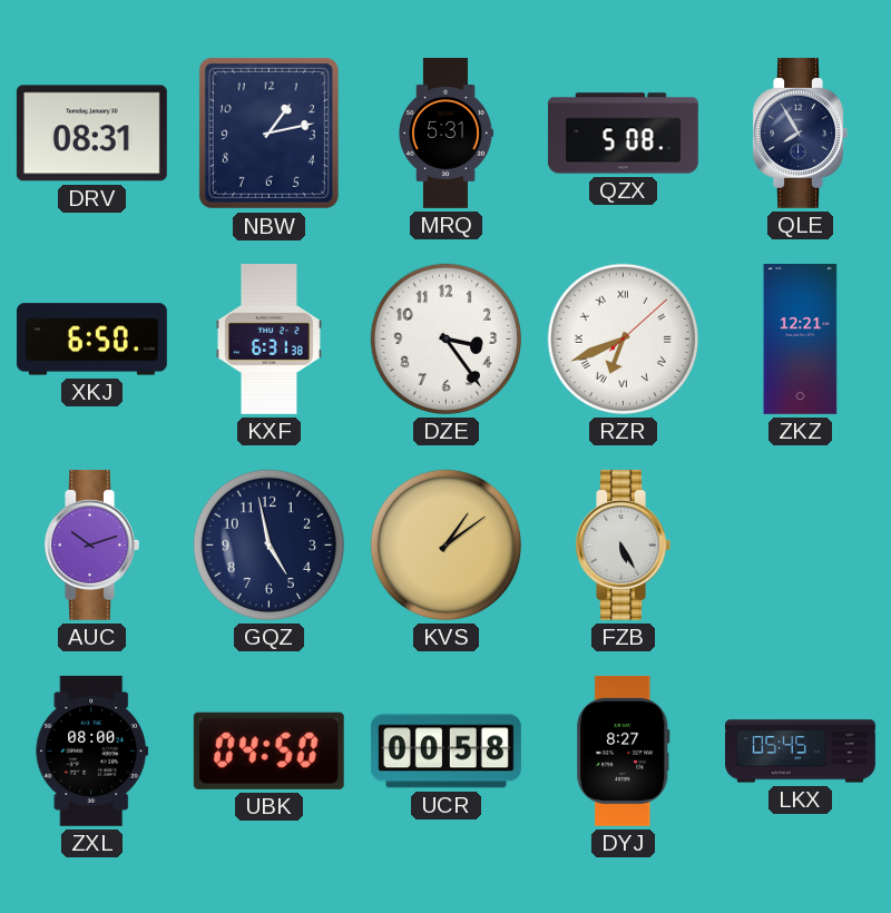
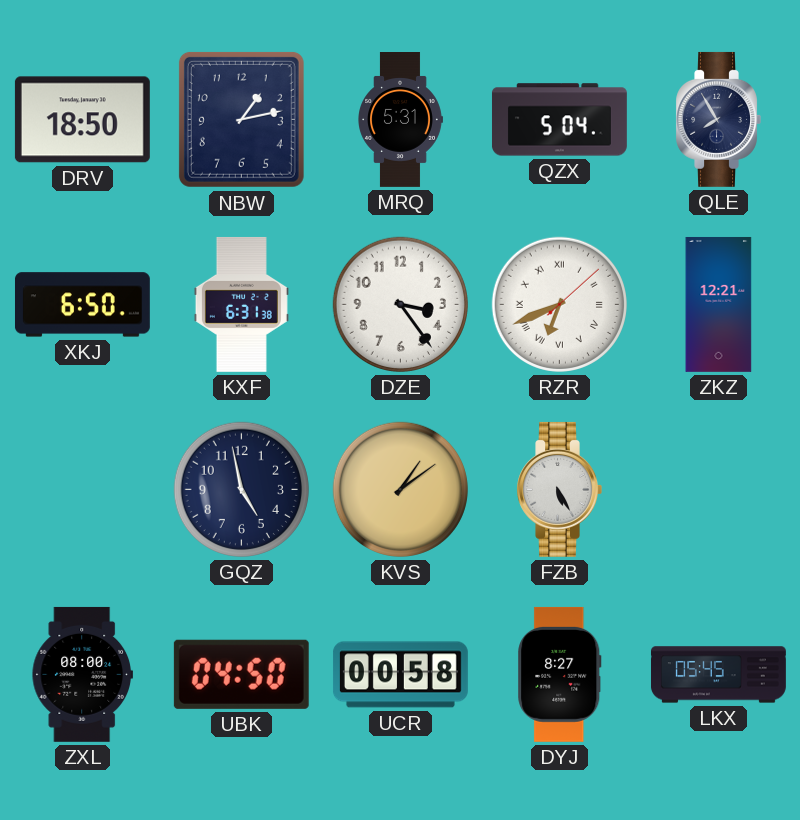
DRV: 08:31 -> 18:50
QZX: 5:08 -> 5:04
AUC: 10:12 -> none
